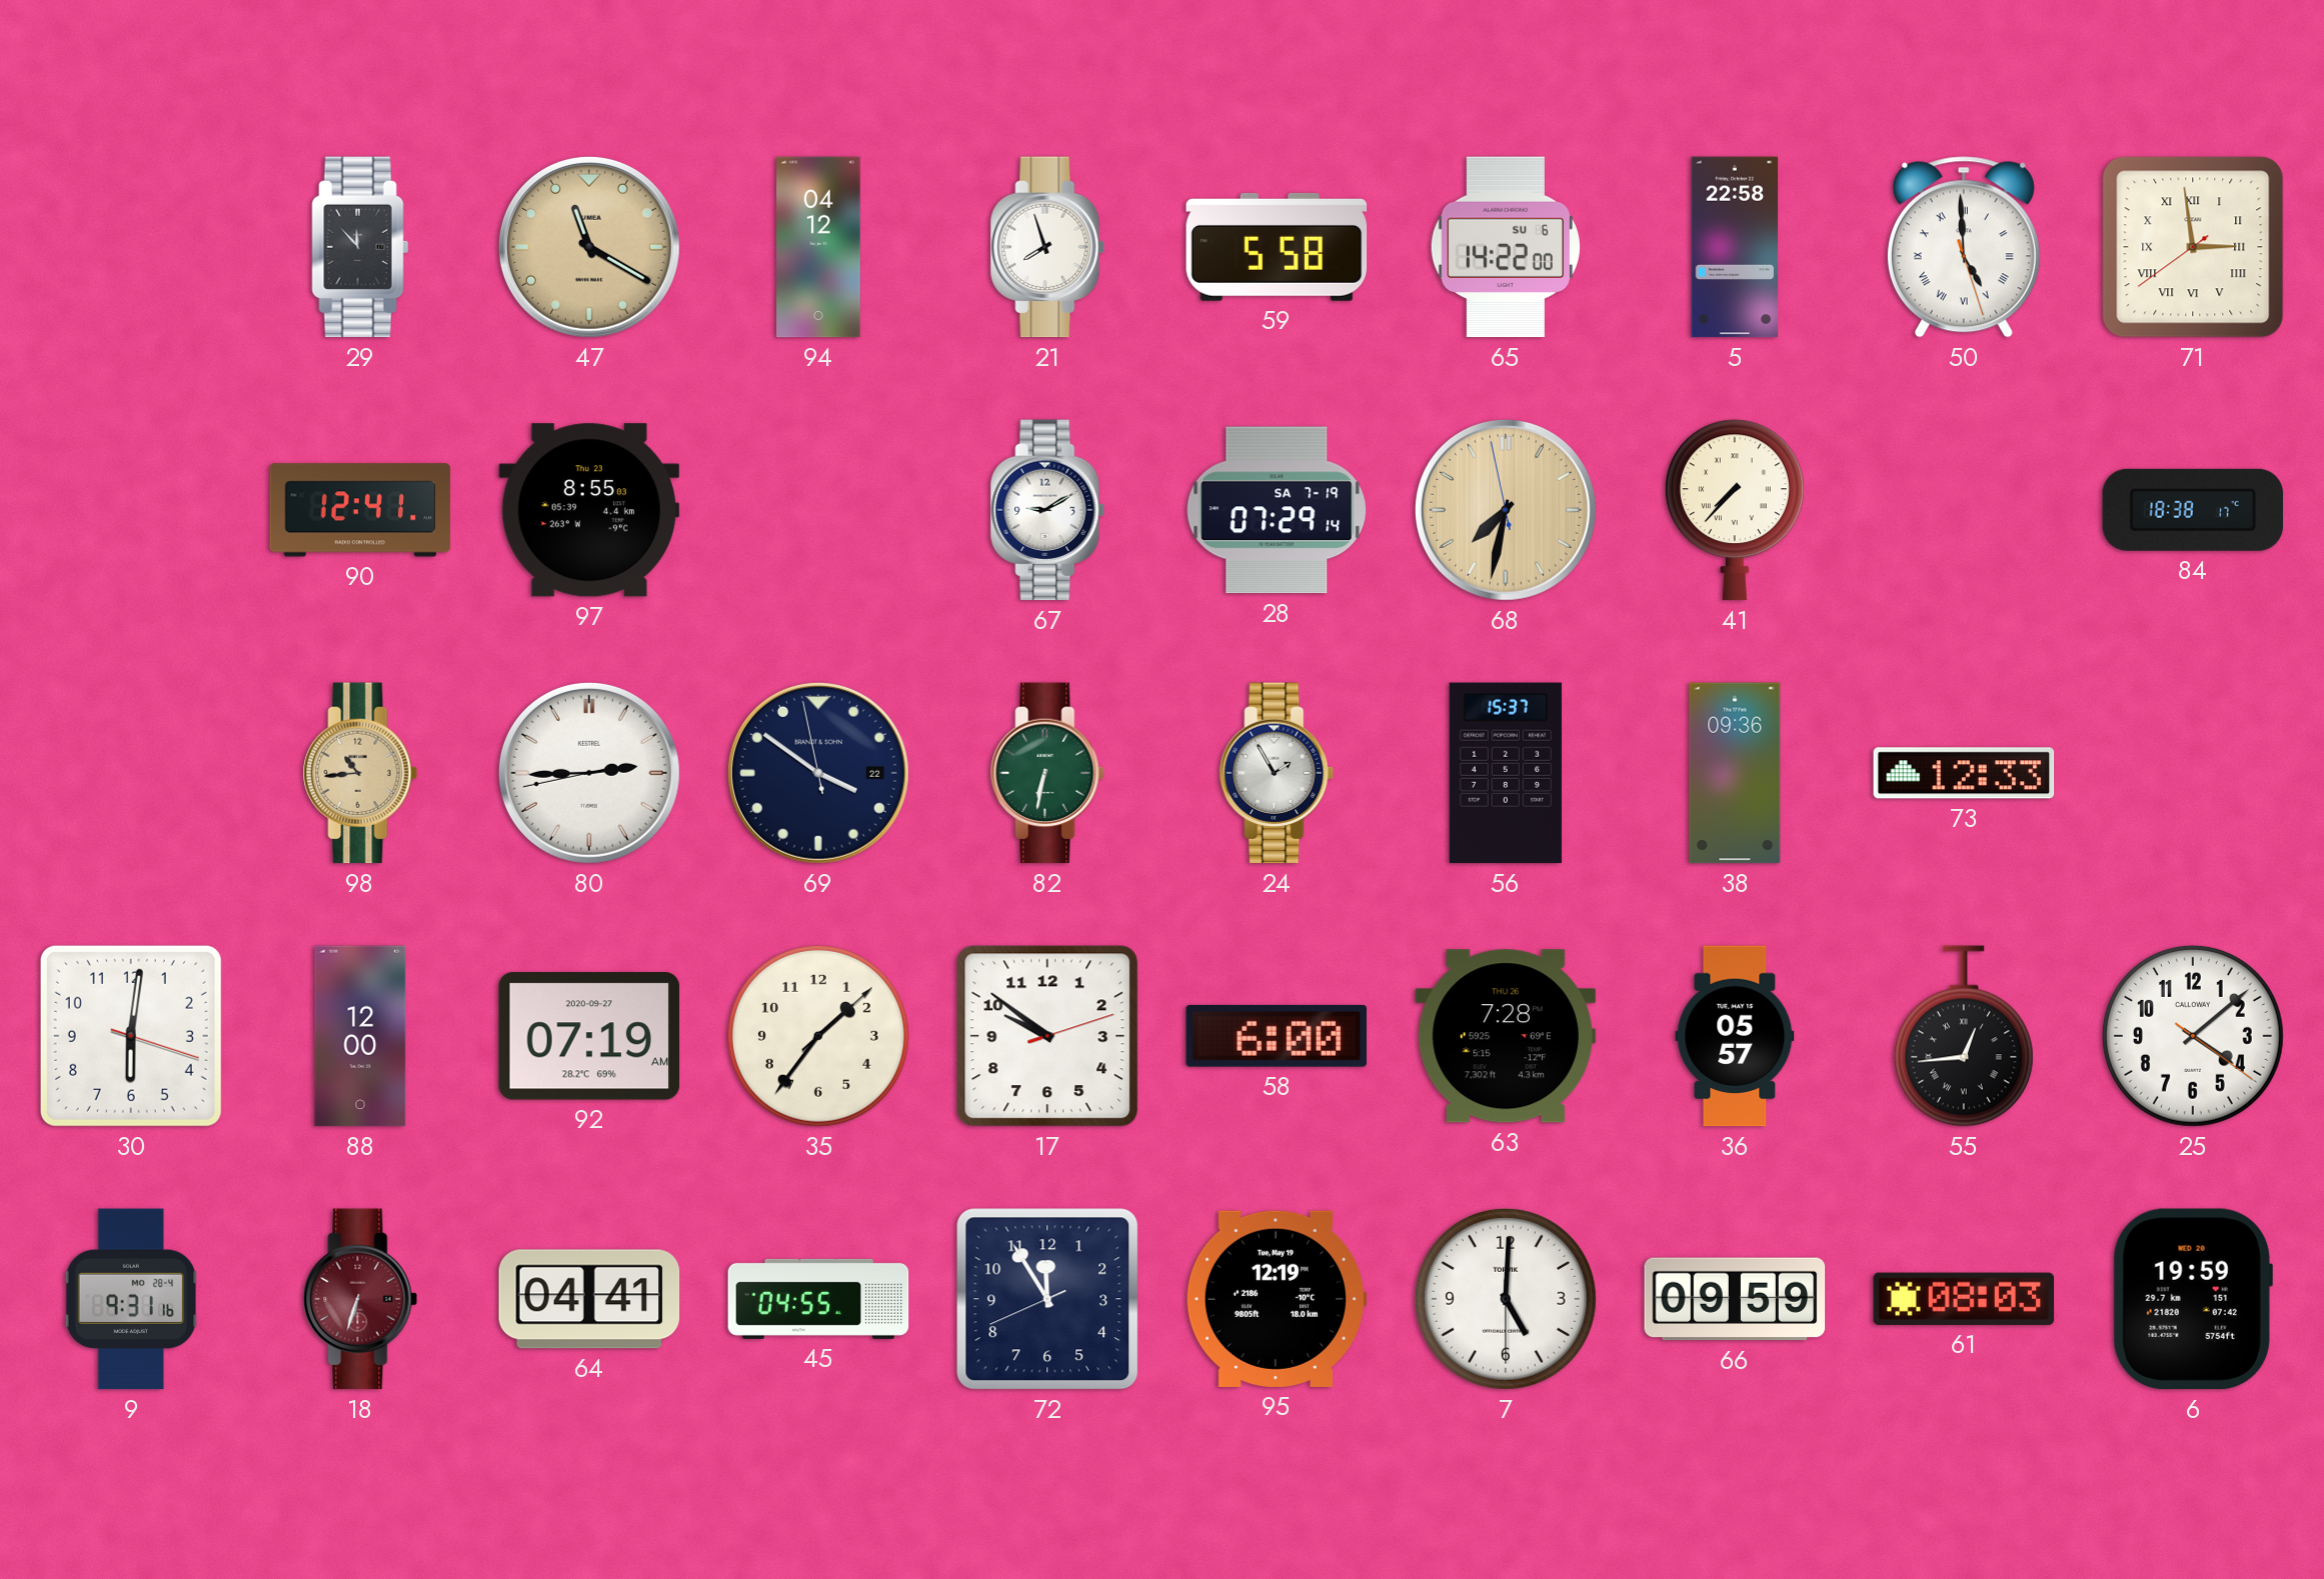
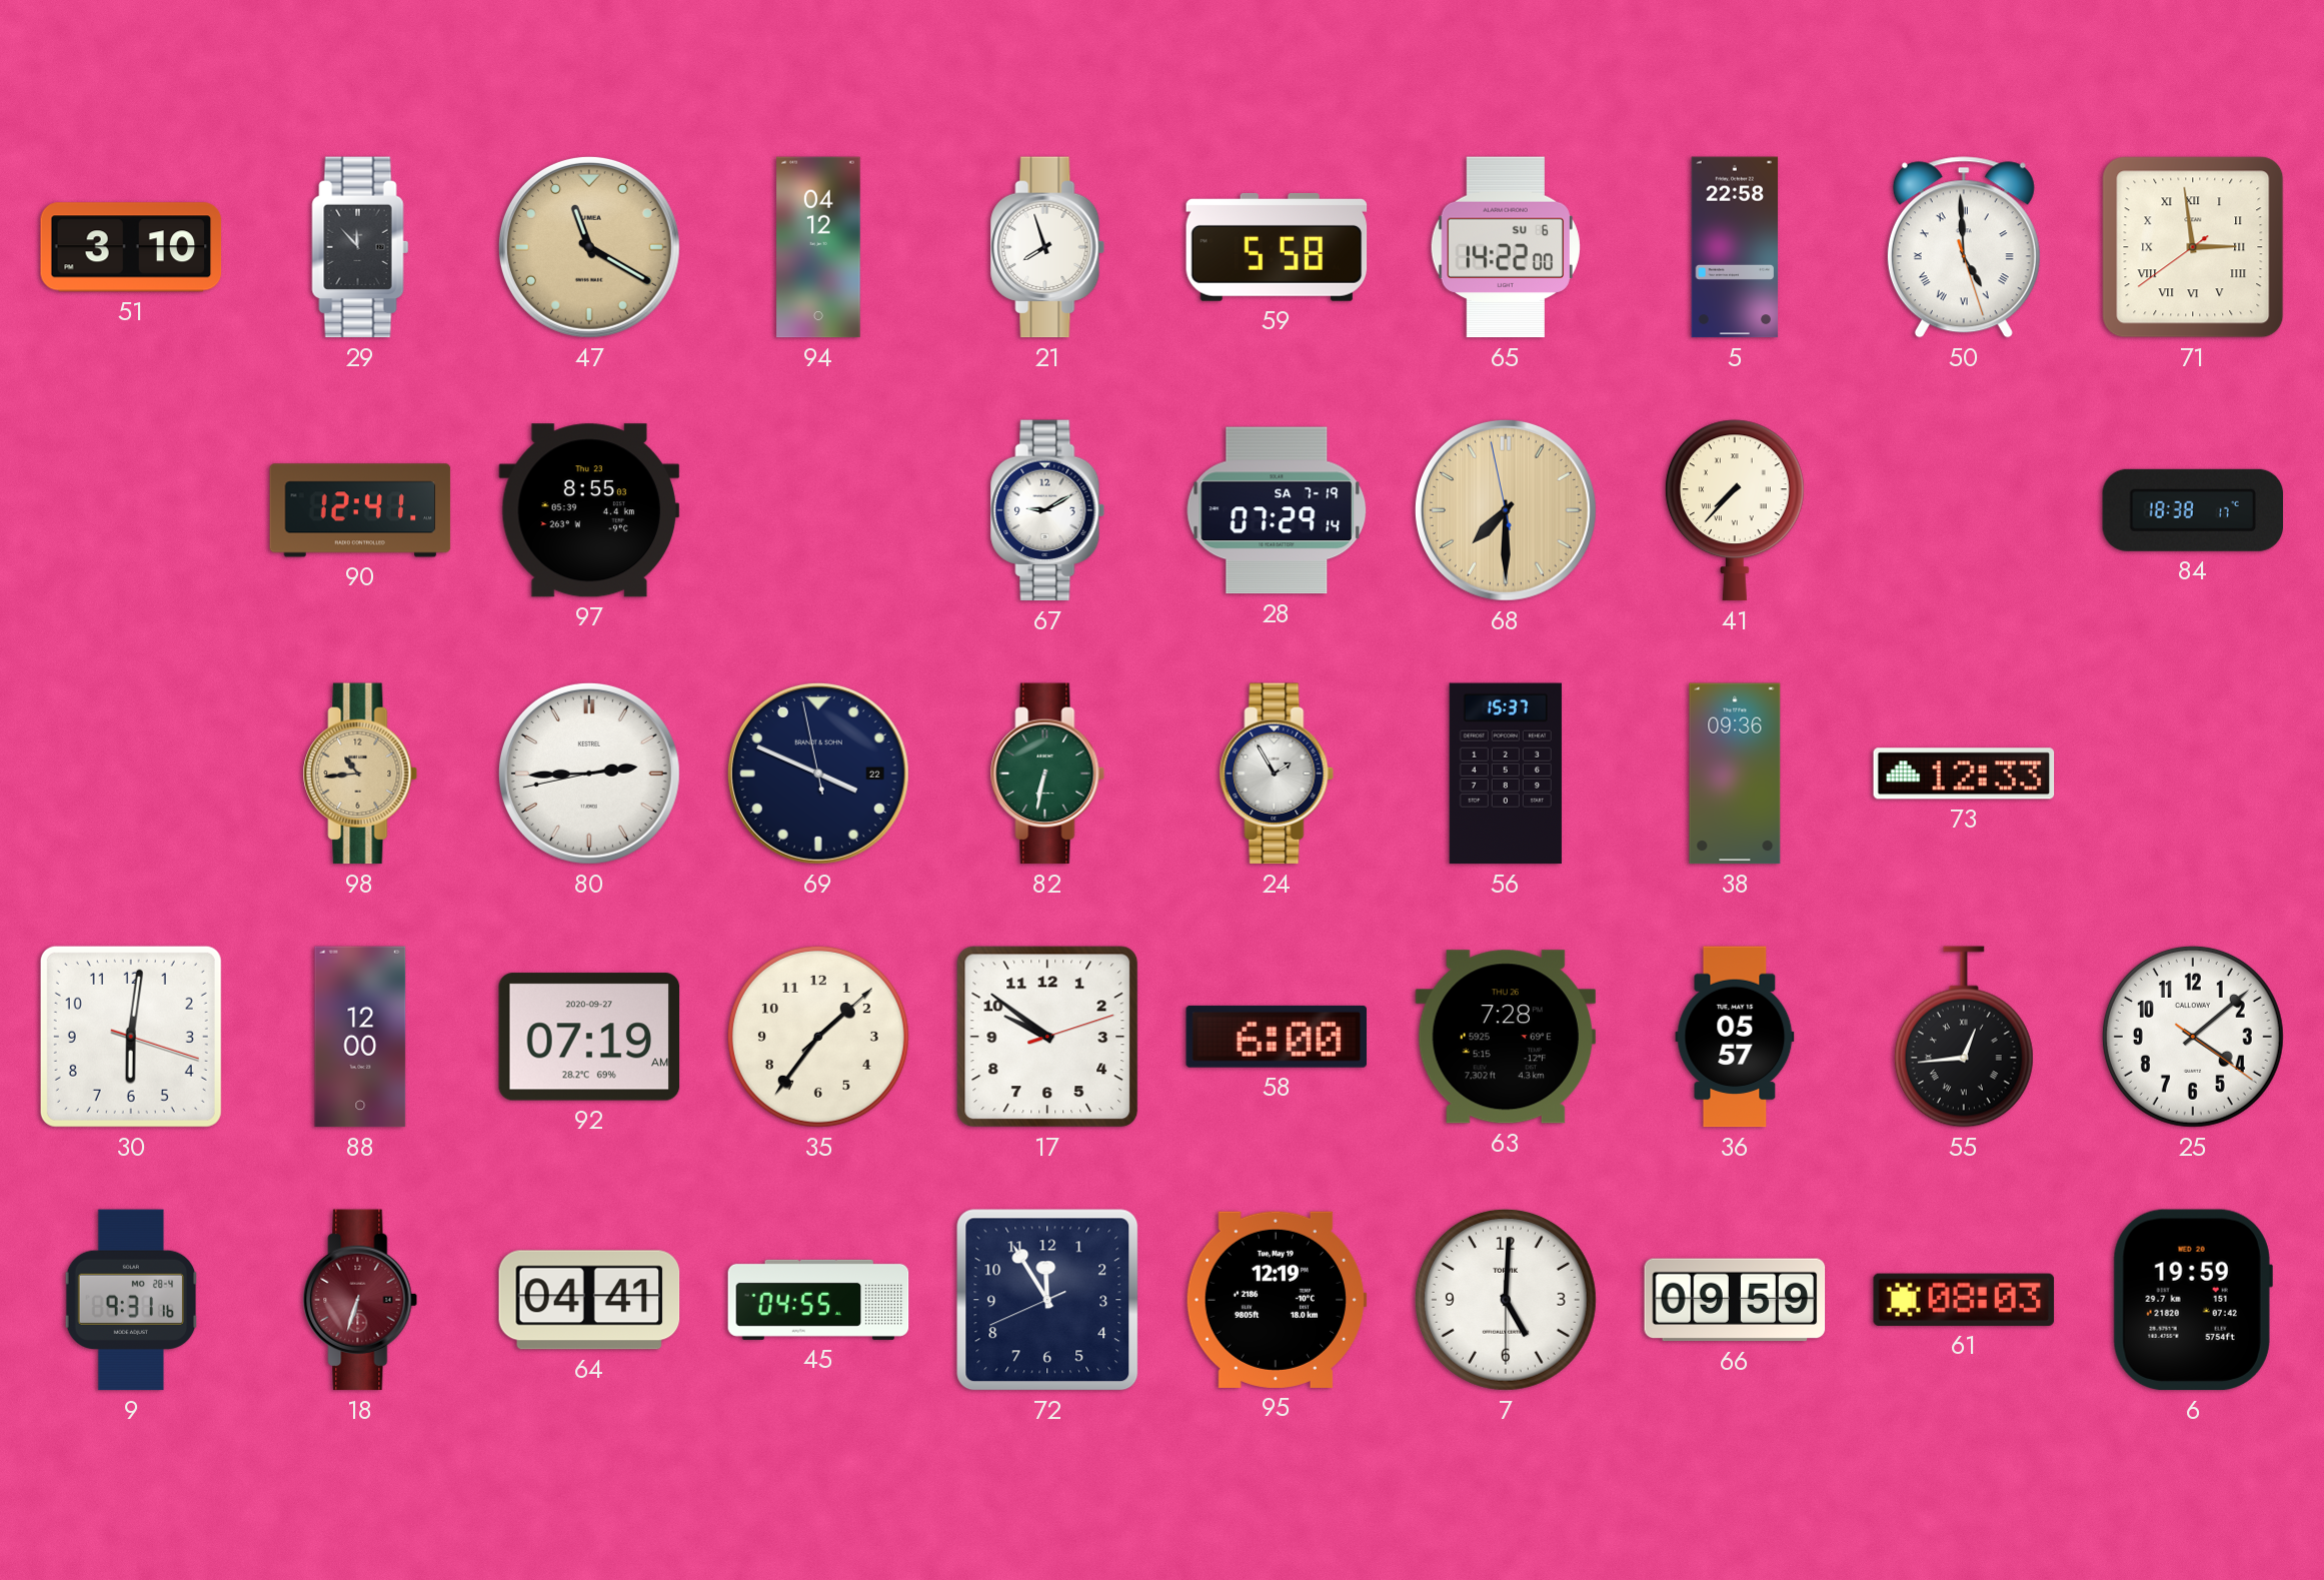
51: none -> 3:10
68: 7:31 -> 7:29
69: 3:50 -> 3:48
